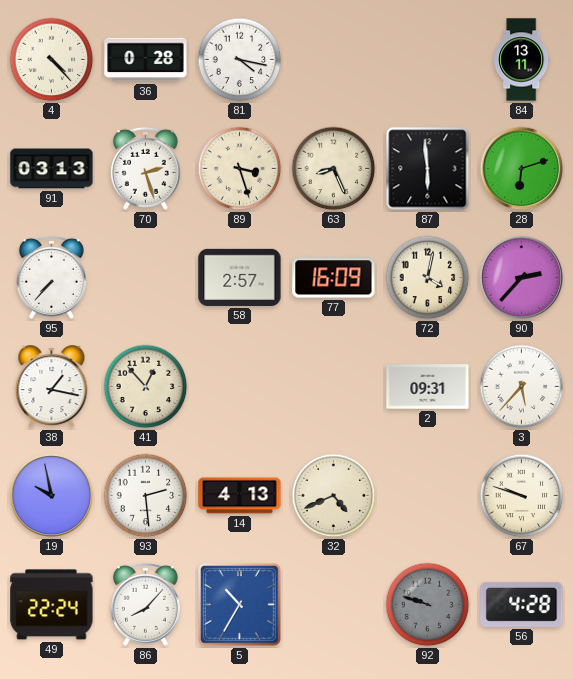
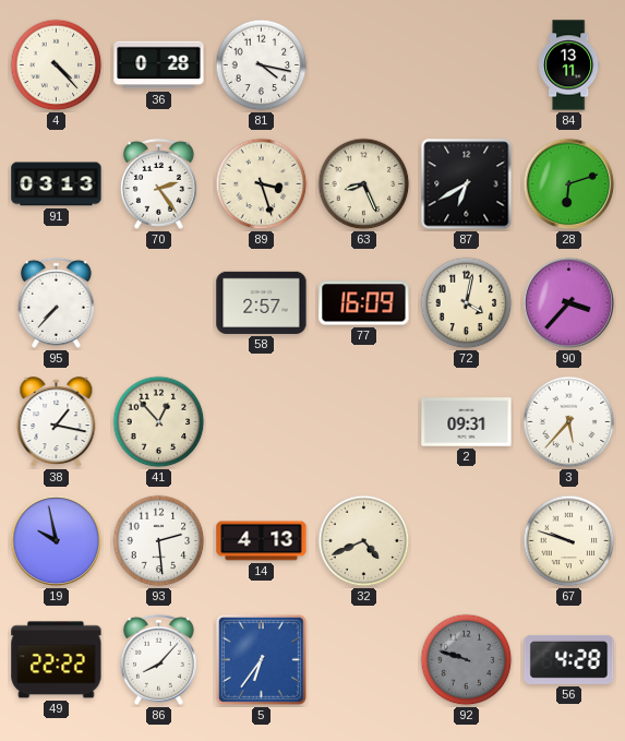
70: 2:27 -> 2:24
87: 5:59 -> 6:40
90: 2:37 -> 3:37
49: 22:24 -> 22:22
5: 10:35 -> 6:36
